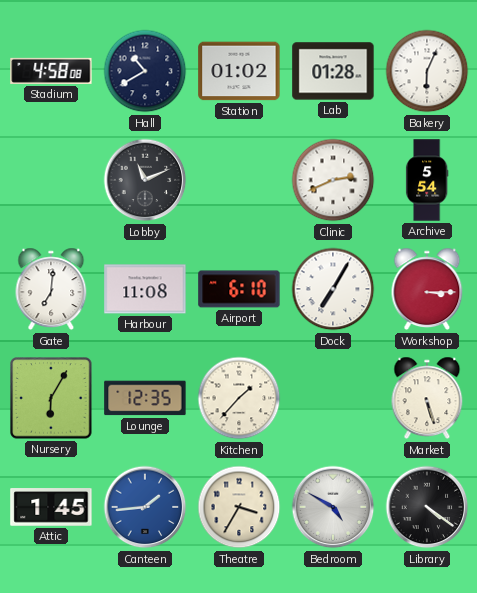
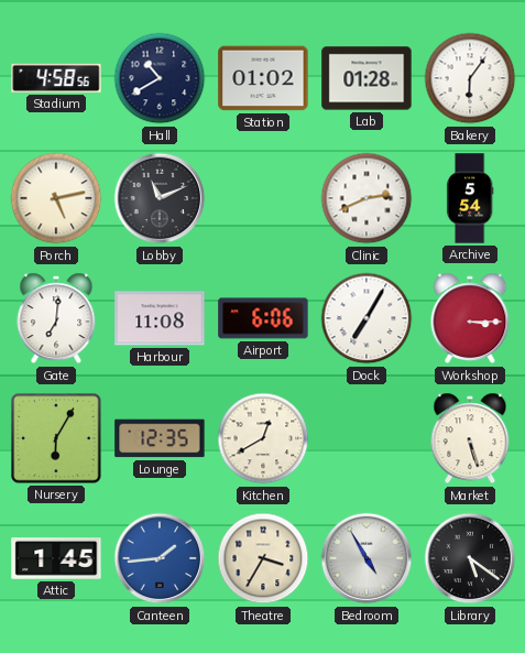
Stadium: 4:58:08 -> 4:58:56
Bakery: 6:04 -> 6:06
Porch: none -> 5:13
Airport: 6:10 -> 6:06
Kitchen: 1:37 -> 12:40
Bedroom: 4:50 -> 4:55
Library: 4:21 -> 5:21
